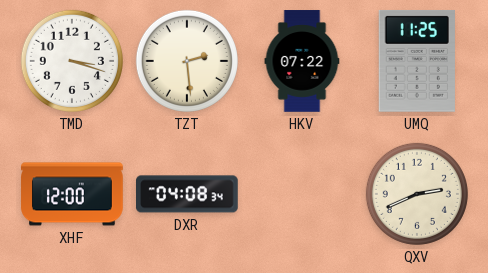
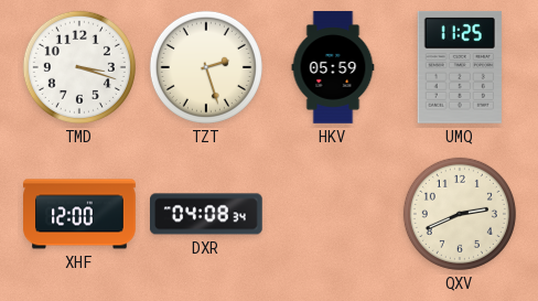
TZT: 2:29 -> 2:27
HKV: 07:22 -> 05:59
